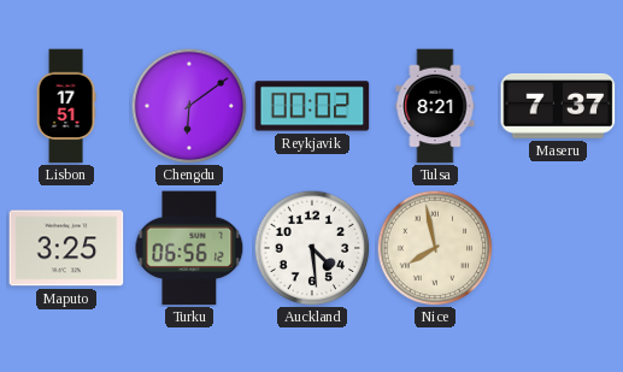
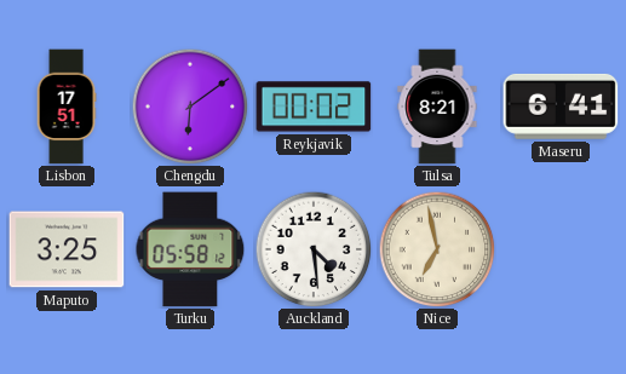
Maseru: 7:37 -> 6:41
Turku: 06:56 -> 05:58
Nice: 7:58 -> 6:58
